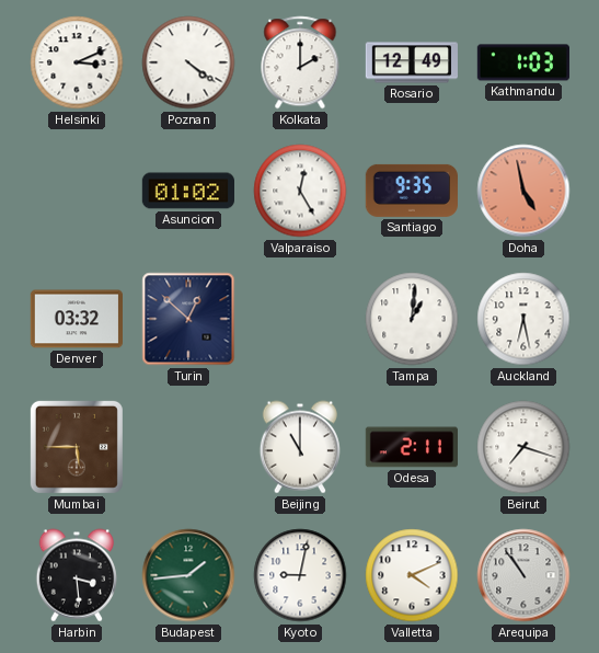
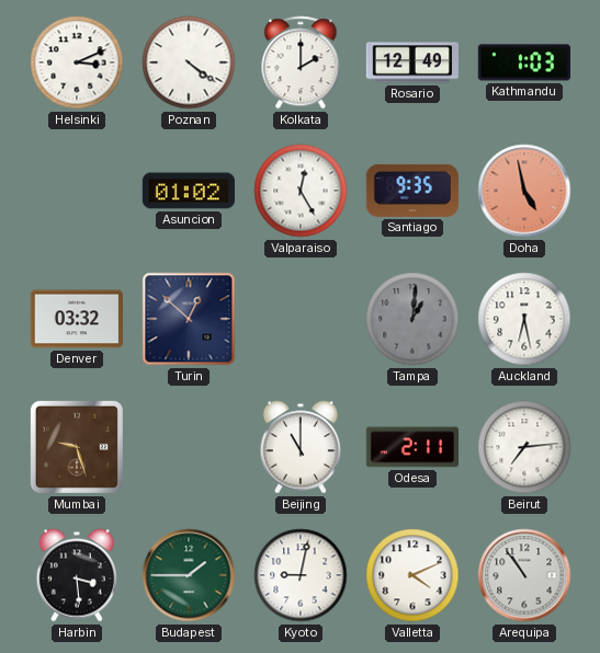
Tampa dial: white -> grey
Mumbai: 5:45 -> 9:27
Beirut: 7:18 -> 7:14
Budapest: 1:44 -> 1:45
